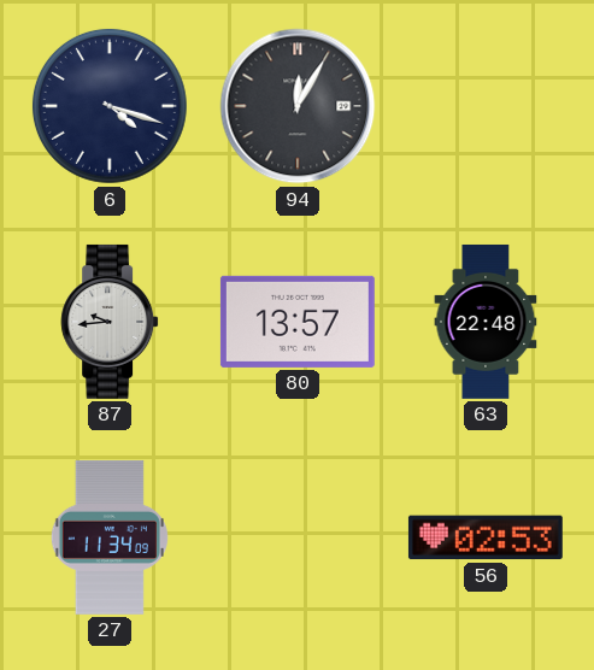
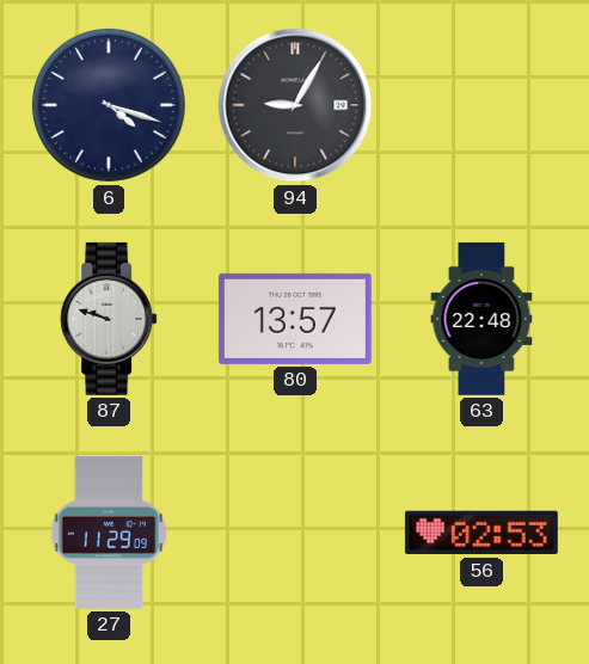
94: 12:05 -> 9:05
87: 9:44 -> 9:48
27: 11:34 -> 11:29
